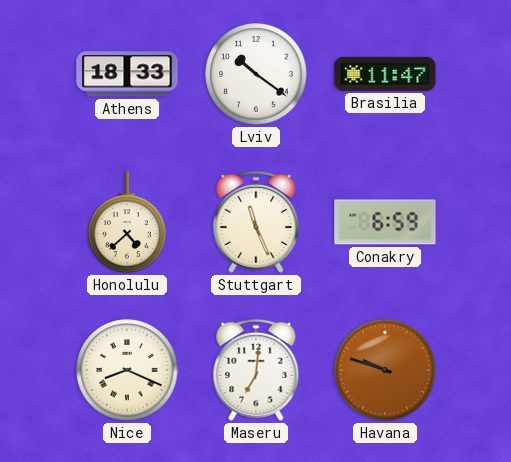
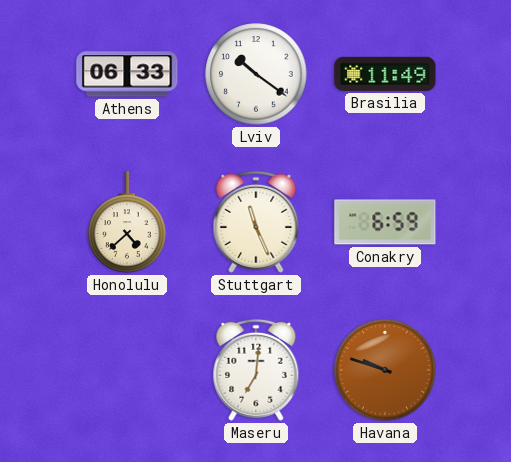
Athens: 18:33 -> 06:33
Brasilia: 11:47 -> 11:49
Nice: 8:19 -> none
